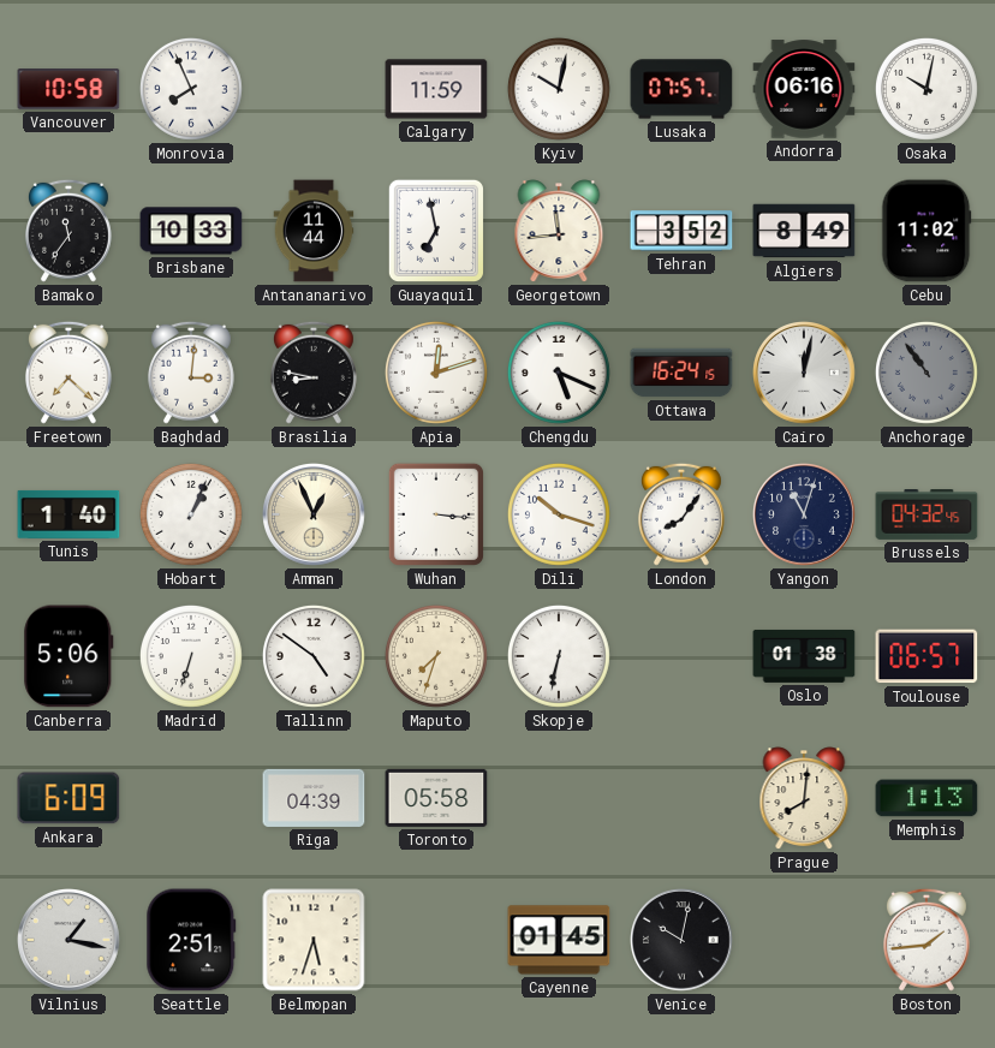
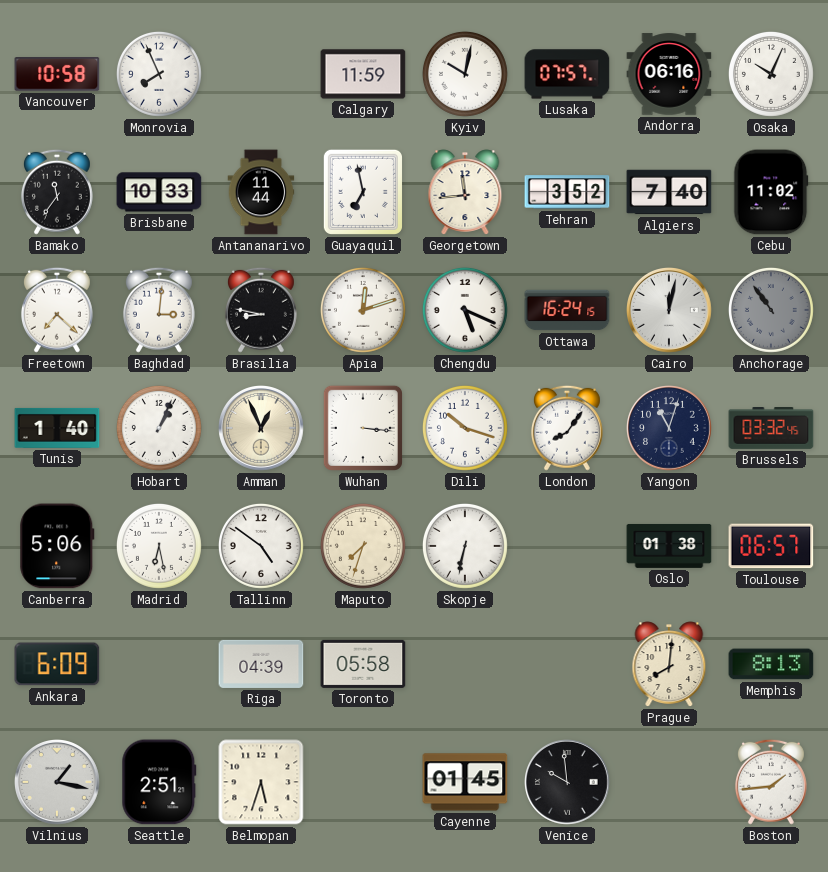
Osaka: 10:02 -> 10:04
Algiers: 8:49 -> 7:40
Brussels: 04:32 -> 03:32
Madrid: 6:33 -> 6:28
Memphis: 1:13 -> 8:13
Venice: 10:02 -> 9:59
